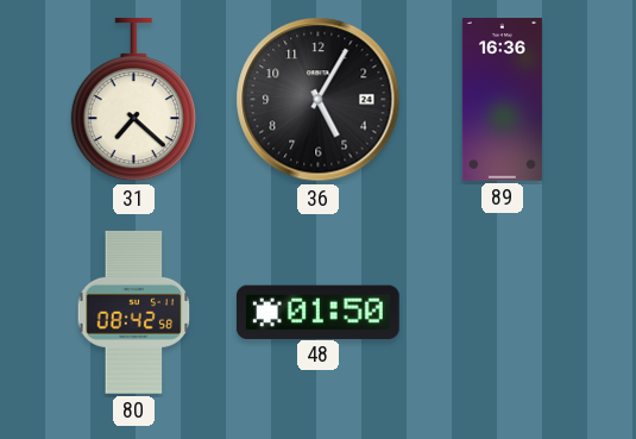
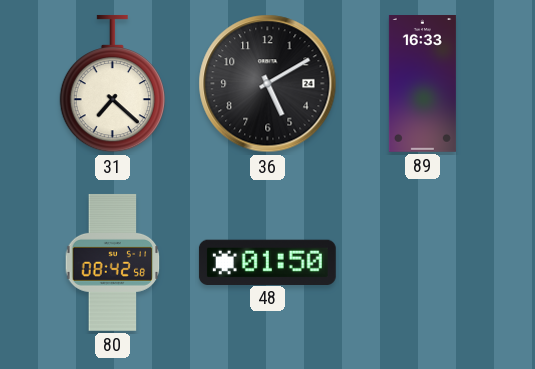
36: 5:05 -> 5:10
89: 16:36 -> 16:33
